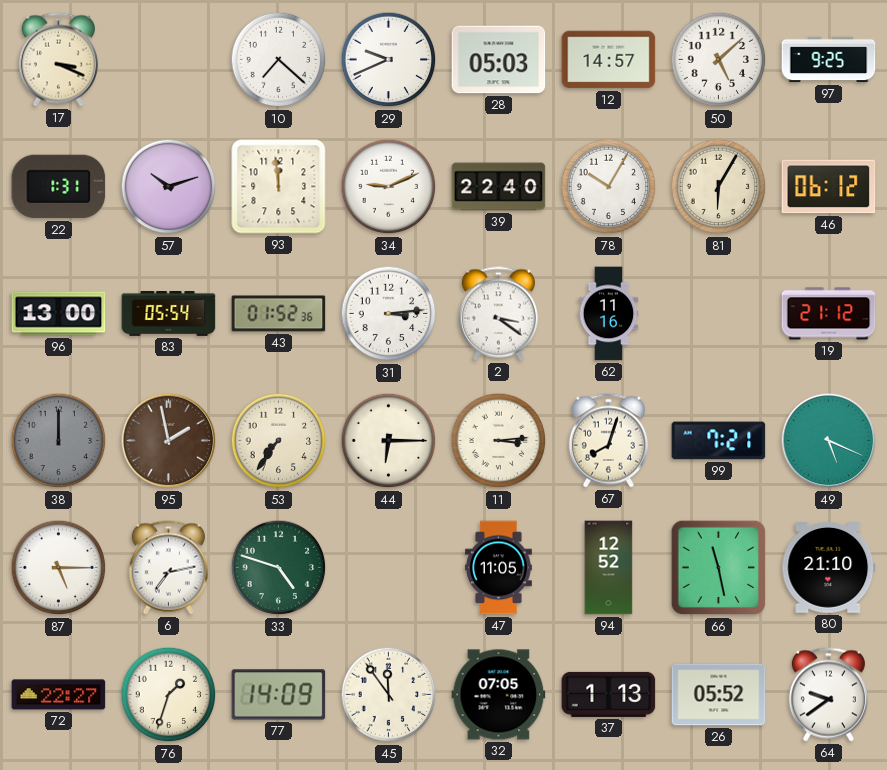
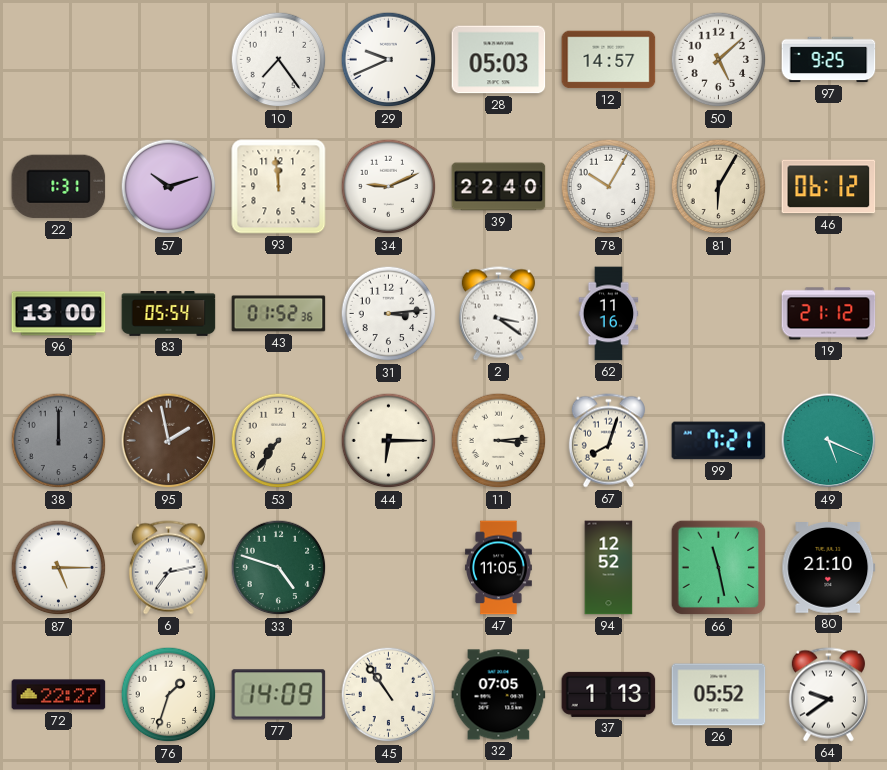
17: 3:19 -> none
10: 7:22 -> 7:24
45: 11:54 -> 10:54
